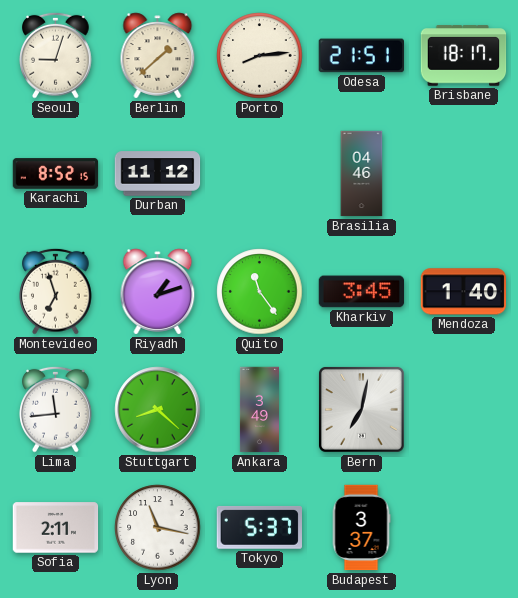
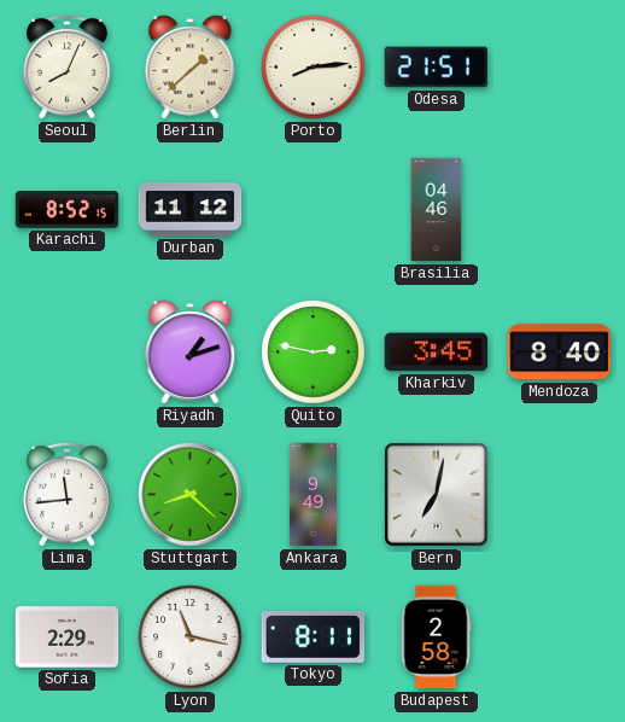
Seoul: 9:03 -> 8:04
Brisbane: 18:17 -> none
Montevideo: 6:57 -> none
Quito: 11:24 -> 2:47
Mendoza: 1:40 -> 8:40
Ankara: 3:49 -> 9:49
Sofia: 2:11 -> 2:29
Tokyo: 5:37 -> 8:11
Budapest: 3:37 -> 2:58
